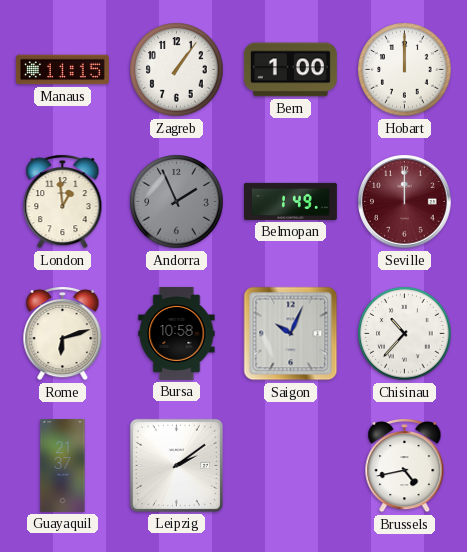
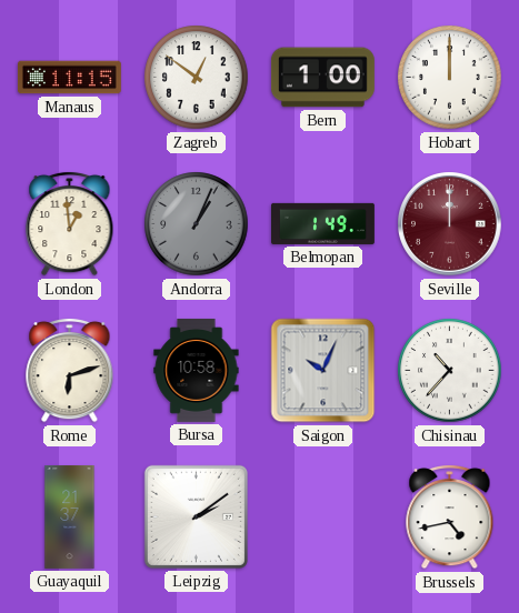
Zagreb: 1:06 -> 12:51
Andorra: 1:56 -> 1:04
